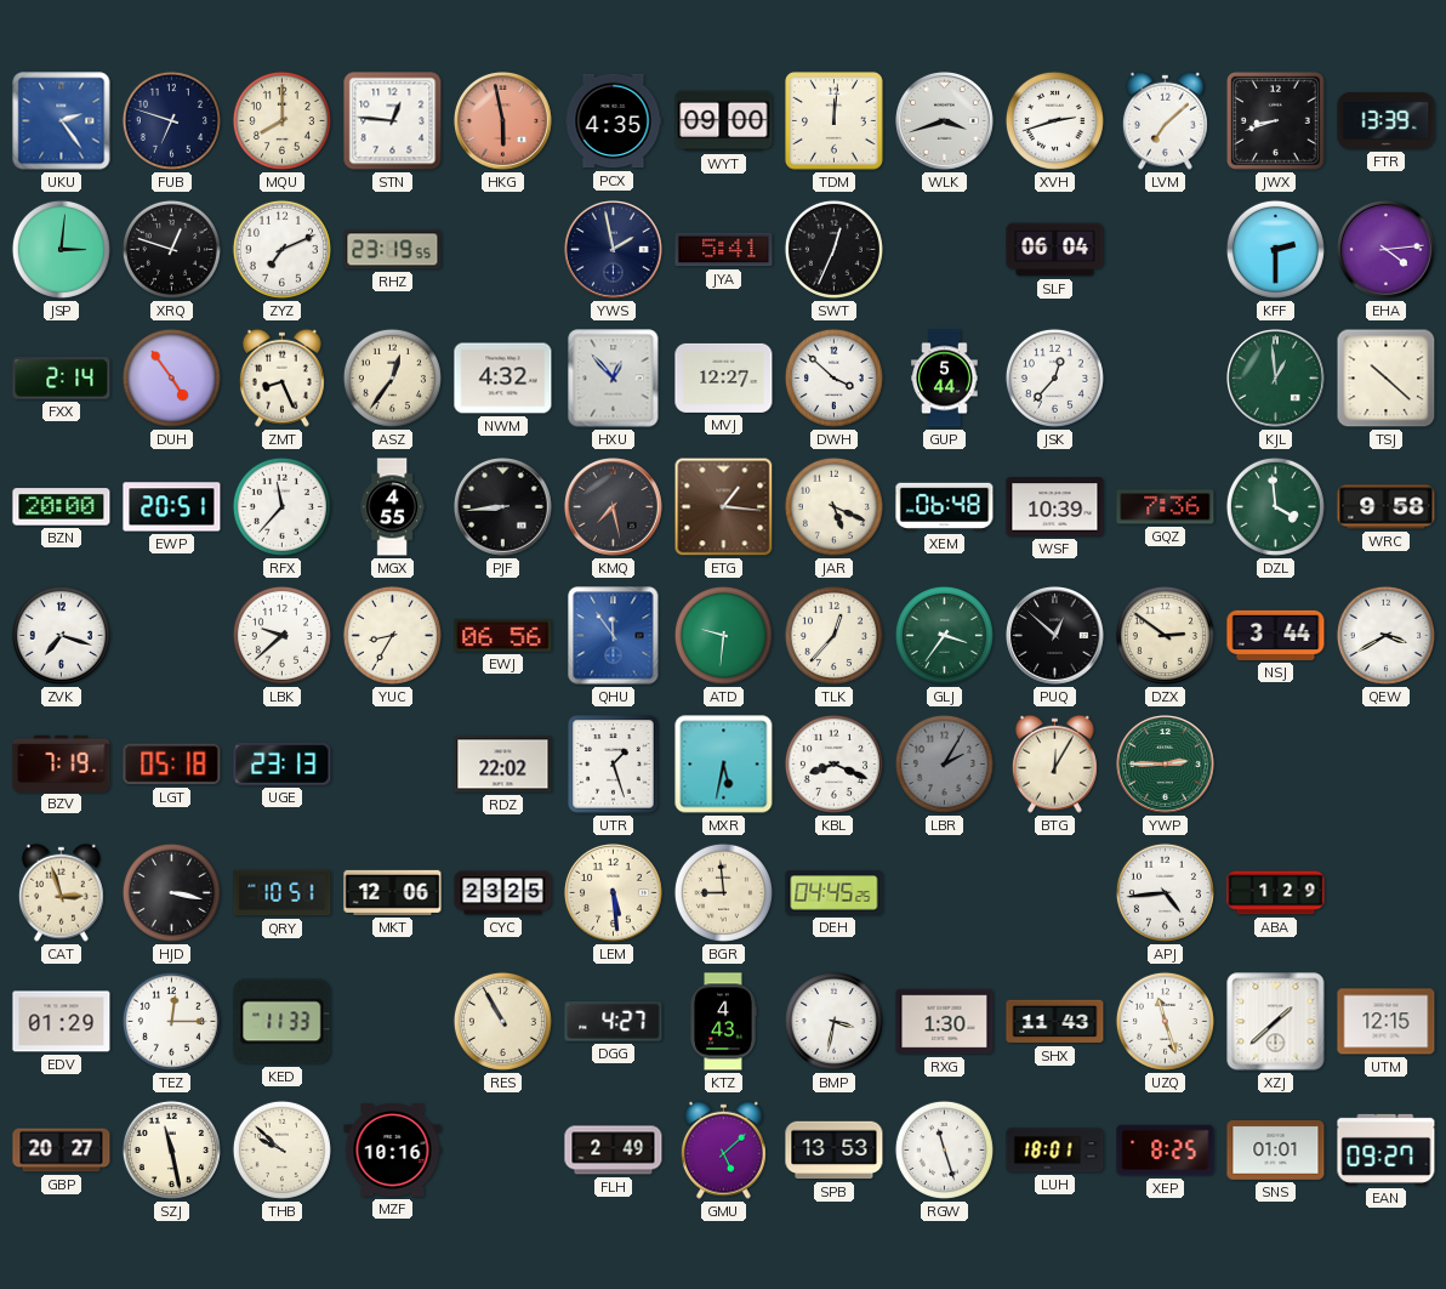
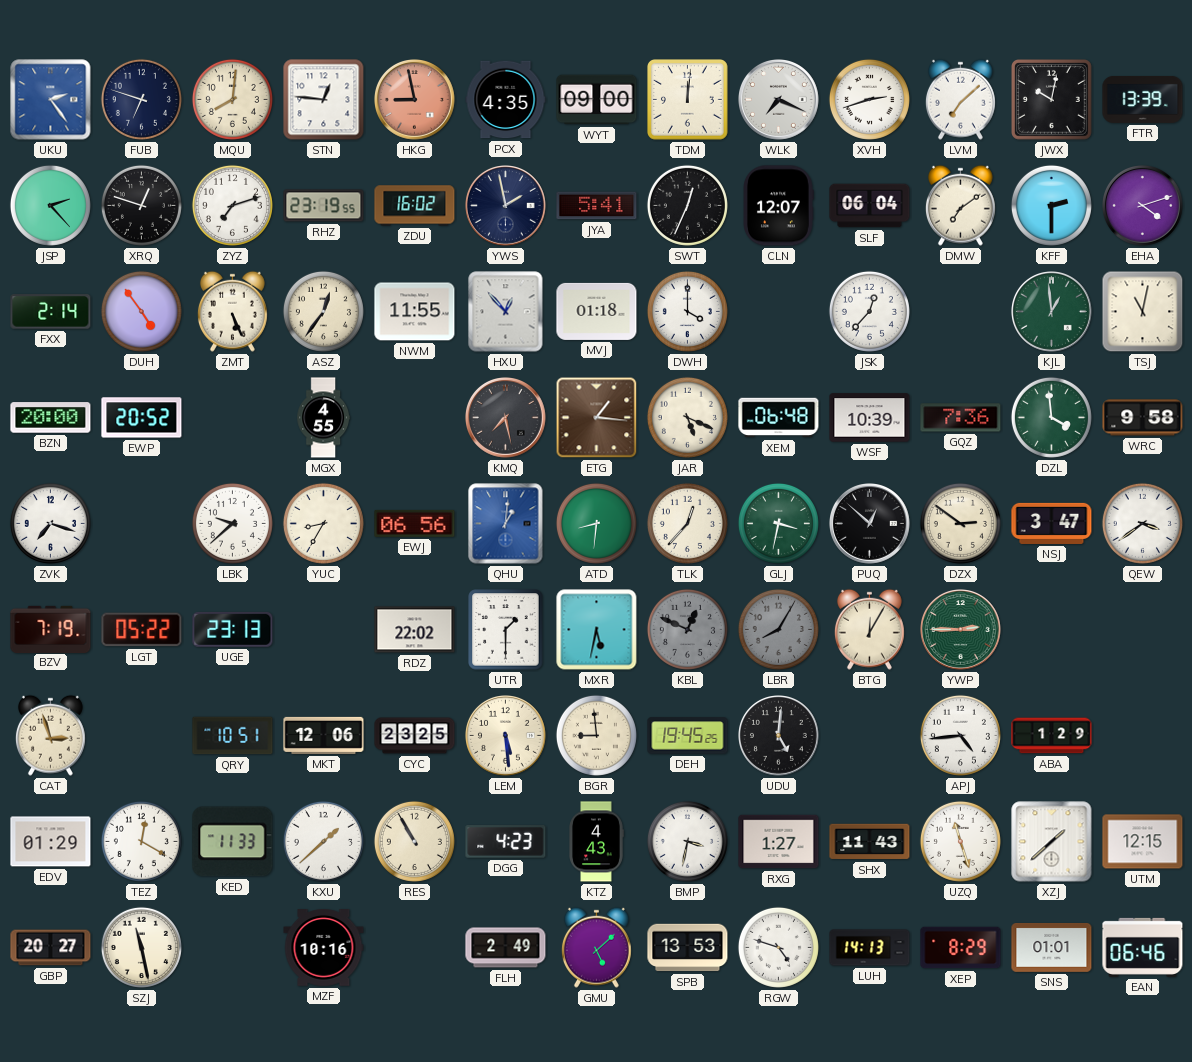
MQU: 8:00 -> 8:01
HKG: 5:58 -> 8:58
WLK: 3:42 -> 7:19
JWX: 8:42 -> 10:02
JSP: 3:01 -> 2:23
ZYZ: 7:11 -> 7:12
ZDU: none -> 16:02
CLN: none -> 12:07
DMW: none -> 7:09
EHA: 4:14 -> 4:12
ZMT: 8:26 -> 5:26
NWM: 4:32 -> 11:55
MVJ: 12:27 -> 01:18
DWH: 3:52 -> 4:00
GUP: 5:44 -> none
TSJ: 10:22 -> 11:02
EWP: 20:51 -> 20:52
RFX: 11:37 -> none
PJF: 8:44 -> none
QHU: 11:54 -> 1:01
ATD: 9:31 -> 8:31
GLJ: 3:36 -> 3:32
NSJ: 3:44 -> 3:47
QEW: 3:40 -> 3:39
LGT: 05:18 -> 05:22
UTR: 1:27 -> 1:30
KBL: 8:19 -> 12:49
KBL dial: white -> grey
LBR: 2:05 -> 8:05
HJD: 3:17 -> none
DEH: 04:45 -> 19:45
UDU: none -> 5:01
TEZ: 12:15 -> 12:20
KXU: none -> 1:38
DGG: 4:27 -> 4:23
RXG: 1:30 -> 1:27
THB: 9:52 -> none
RGW: 11:27 -> 4:48
LUH: 18:01 -> 14:13
XEP: 8:25 -> 8:29
EAN: 09:27 -> 06:46
